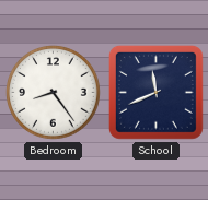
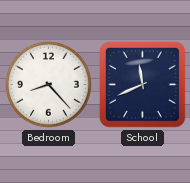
Bedroom: 8:24 -> 8:23
